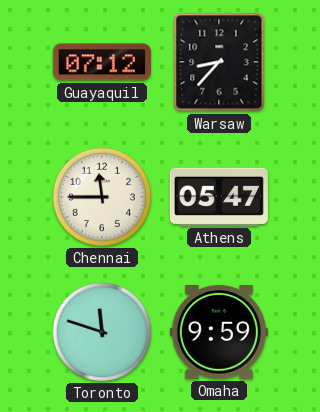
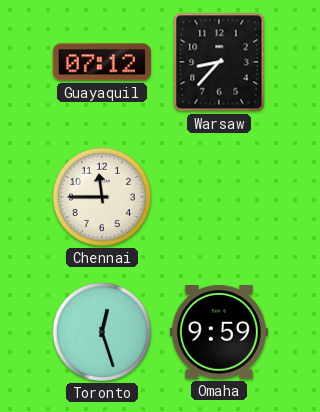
Athens: 05:47 -> none
Toronto: 11:48 -> 12:27
